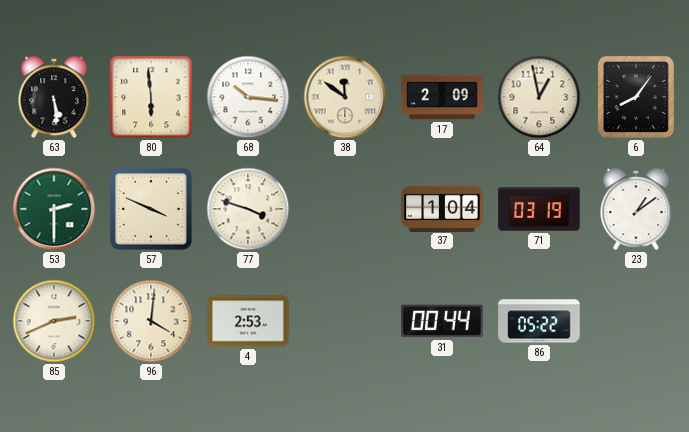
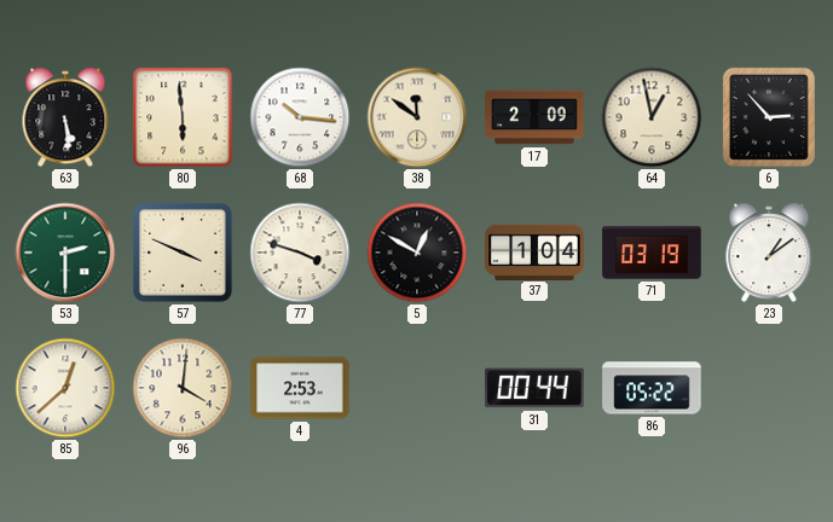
6: 8:06 -> 2:53
5: none -> 12:50
85: 2:41 -> 12:38
